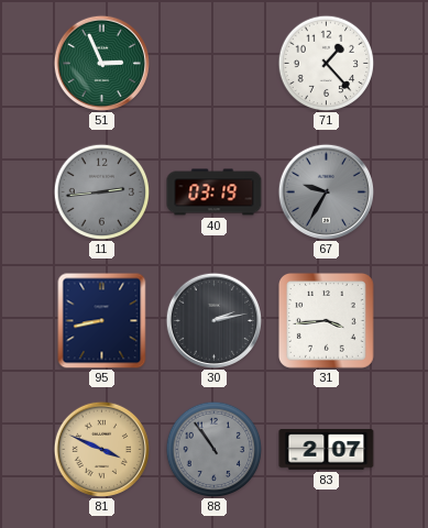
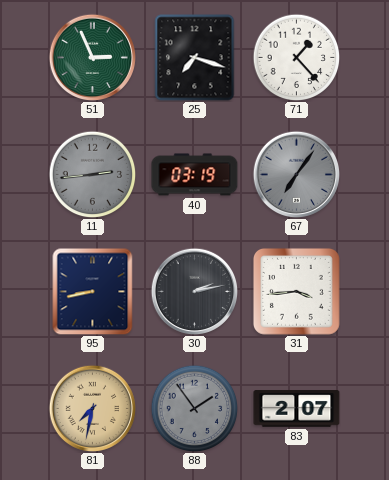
25: none -> 7:18
67: 9:35 -> 7:06
81: 3:49 -> 7:32
88: 10:54 -> 1:54
